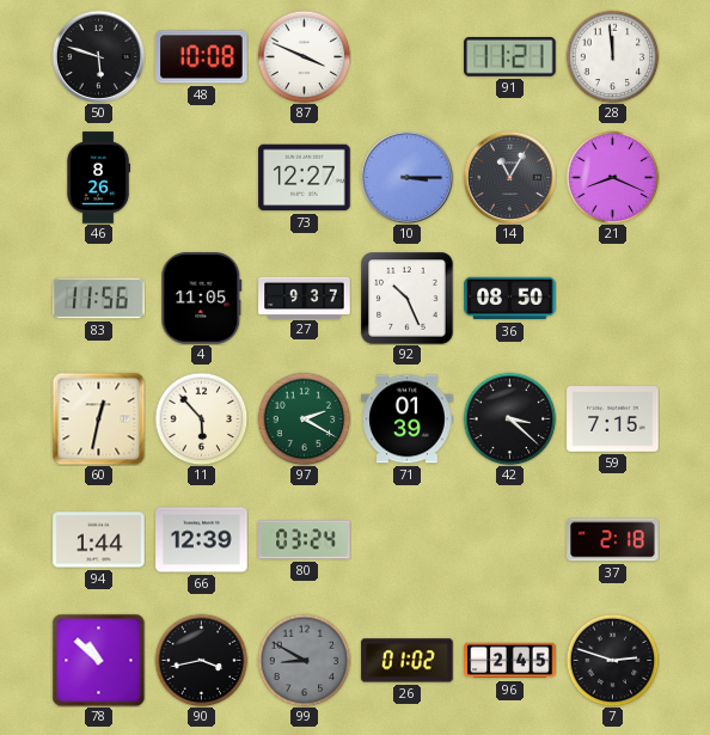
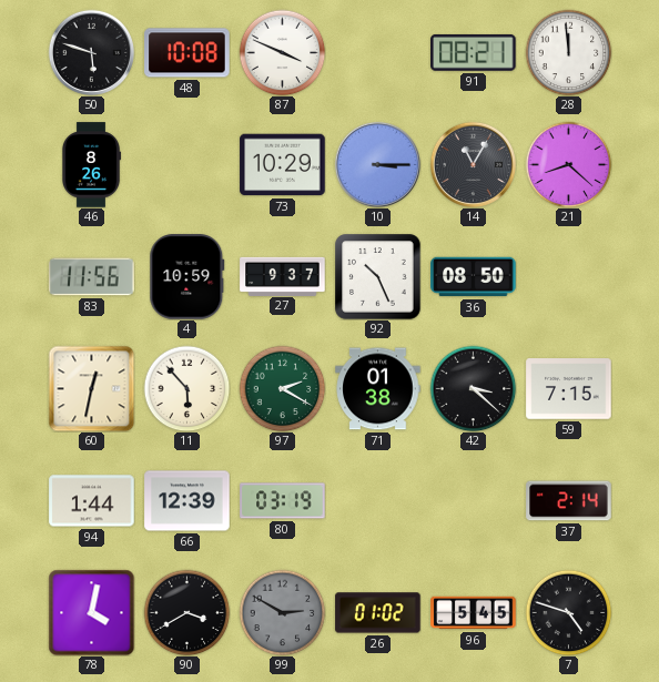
91: 11:21 -> 08:21
73: 12:27 -> 10:29
21: 8:19 -> 8:22
4: 11:05 -> 10:59
71: 01:39 -> 01:38
80: 03:24 -> 03:19
37: 2:18 -> 2:14
78: 10:52 -> 4:02
90: 3:43 -> 3:40
99: 8:50 -> 2:50
96: 2:45 -> 5:45
7: 2:48 -> 4:48
